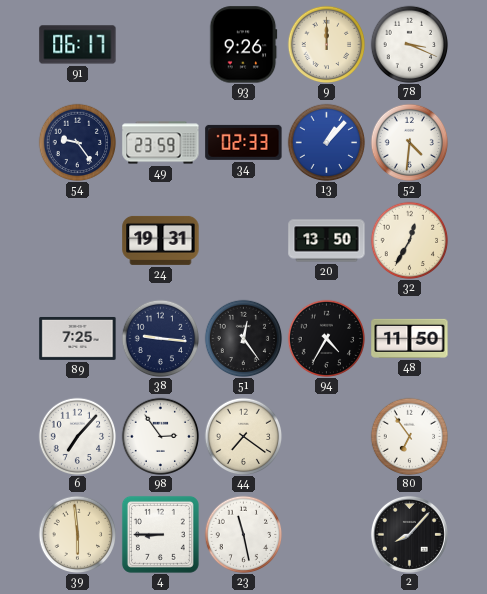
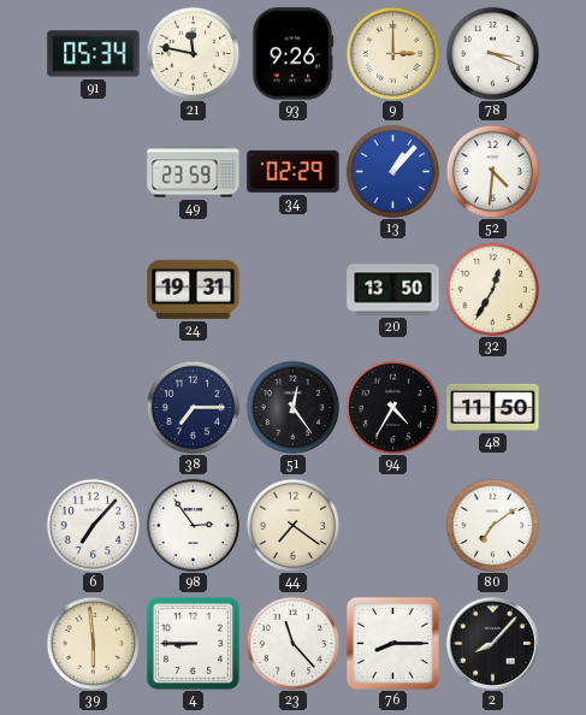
91: 06:17 -> 05:34
21: none -> 11:47
9: 12:00 -> 3:00
54: 9:24 -> none
34: 02:33 -> 02:29
89: 7:25 -> none
38: 9:16 -> 7:15
80: 6:54 -> 7:09
23: 11:28 -> 11:23
76: none -> 8:15
